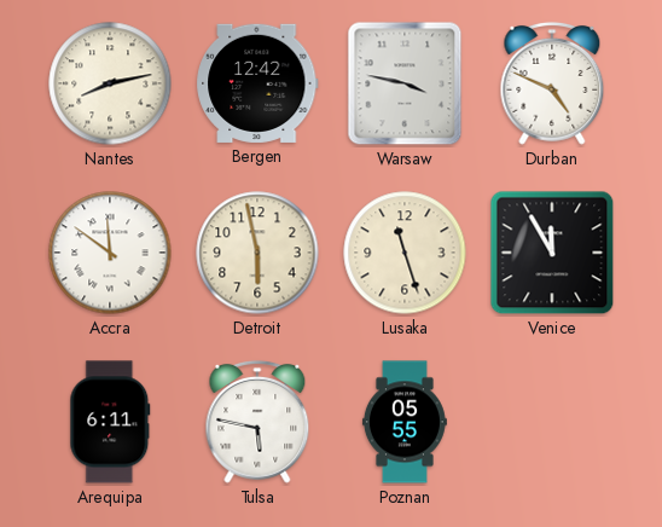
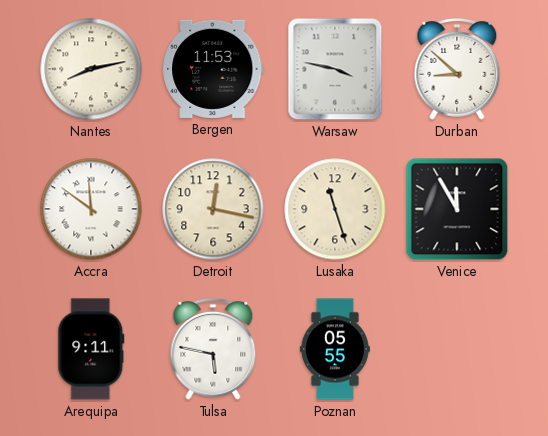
Bergen: 12:42 -> 11:53
Durban: 4:49 -> 8:52
Detroit: 5:58 -> 12:17
Arequipa: 6:11 -> 9:11
